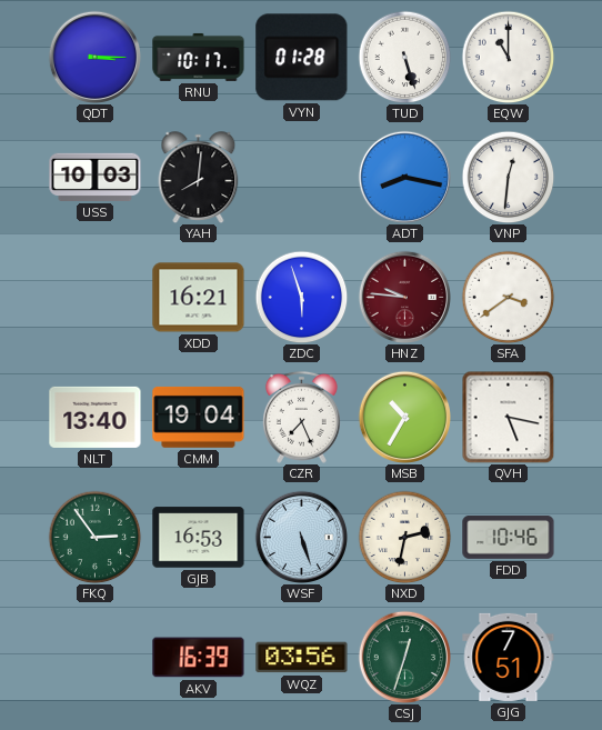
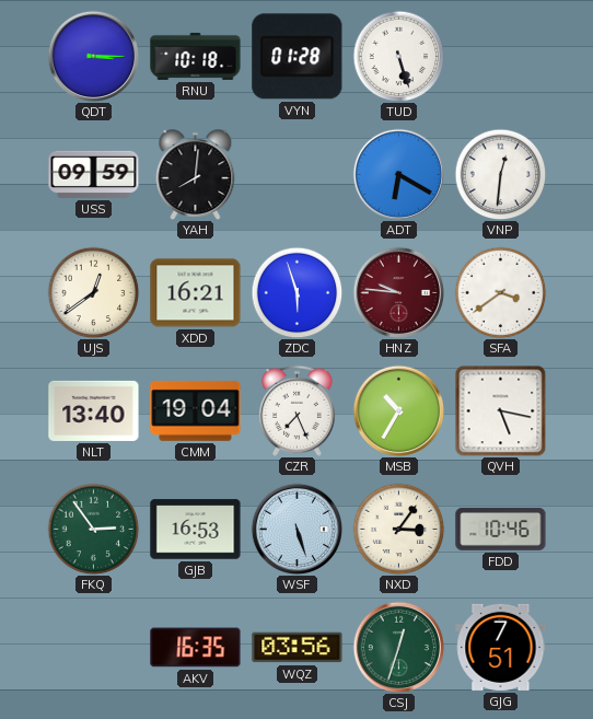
RNU: 10:17 -> 10:18
EQW: 11:00 -> none
USS: 10:03 -> 09:59
ADT: 8:17 -> 6:20
UJS: none -> 12:39
NXD: 2:32 -> 3:06
AKV: 16:39 -> 16:35
